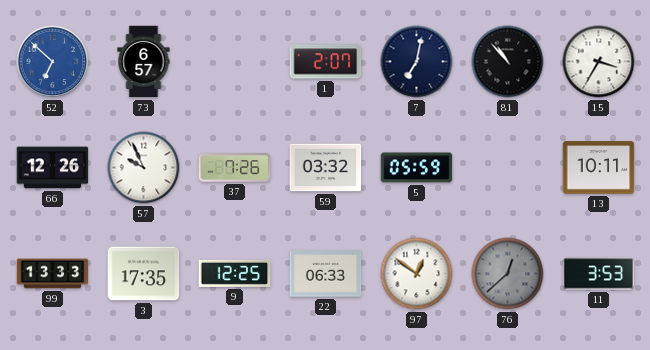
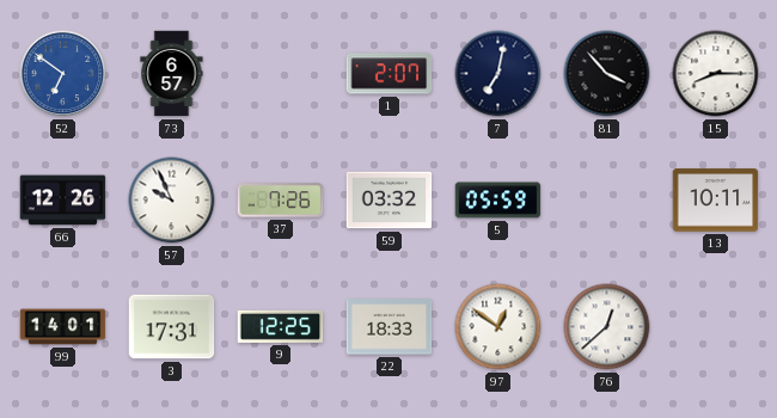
52: 6:52 -> 6:51
81: 10:53 -> 3:53
15: 3:35 -> 8:15
99: 13:33 -> 14:01
3: 17:35 -> 17:31
22: 06:33 -> 18:33
76 dial: grey -> white
11: 3:53 -> none
